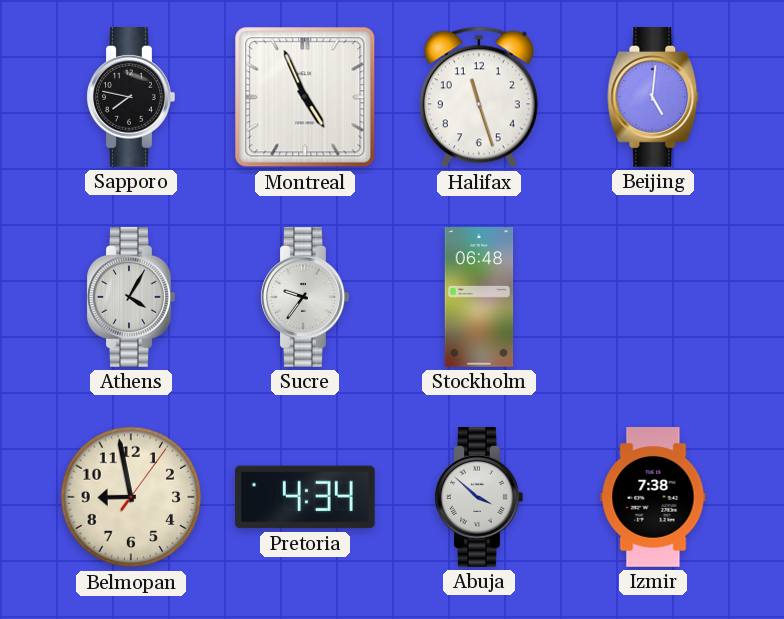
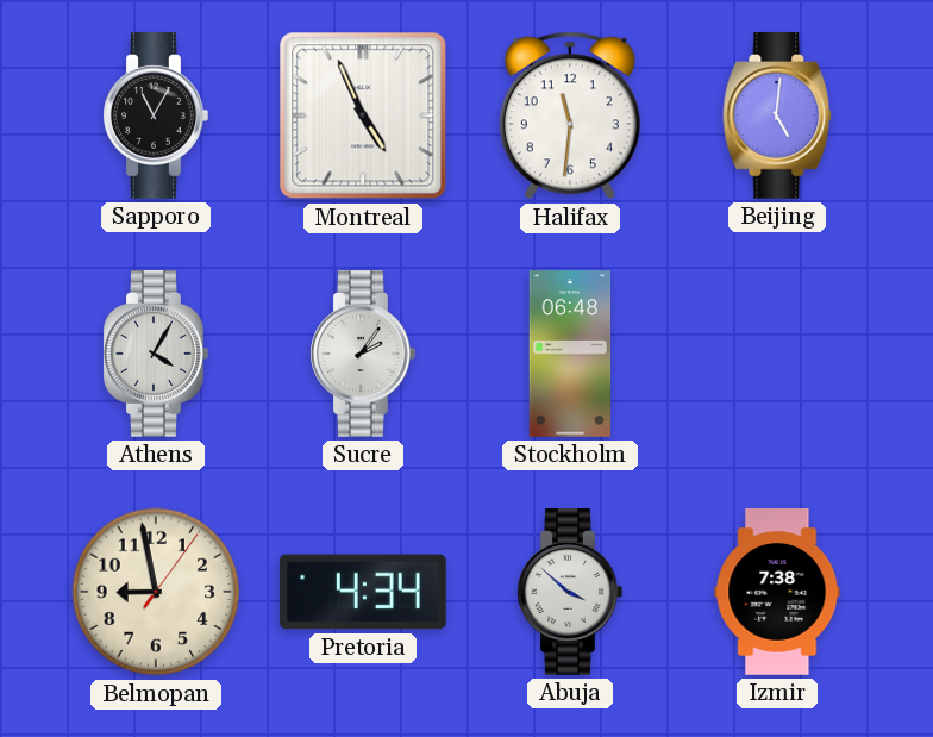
Sapporo: 7:47 -> 11:05
Halifax: 11:27 -> 11:31
Sucre: 9:36 -> 2:06
